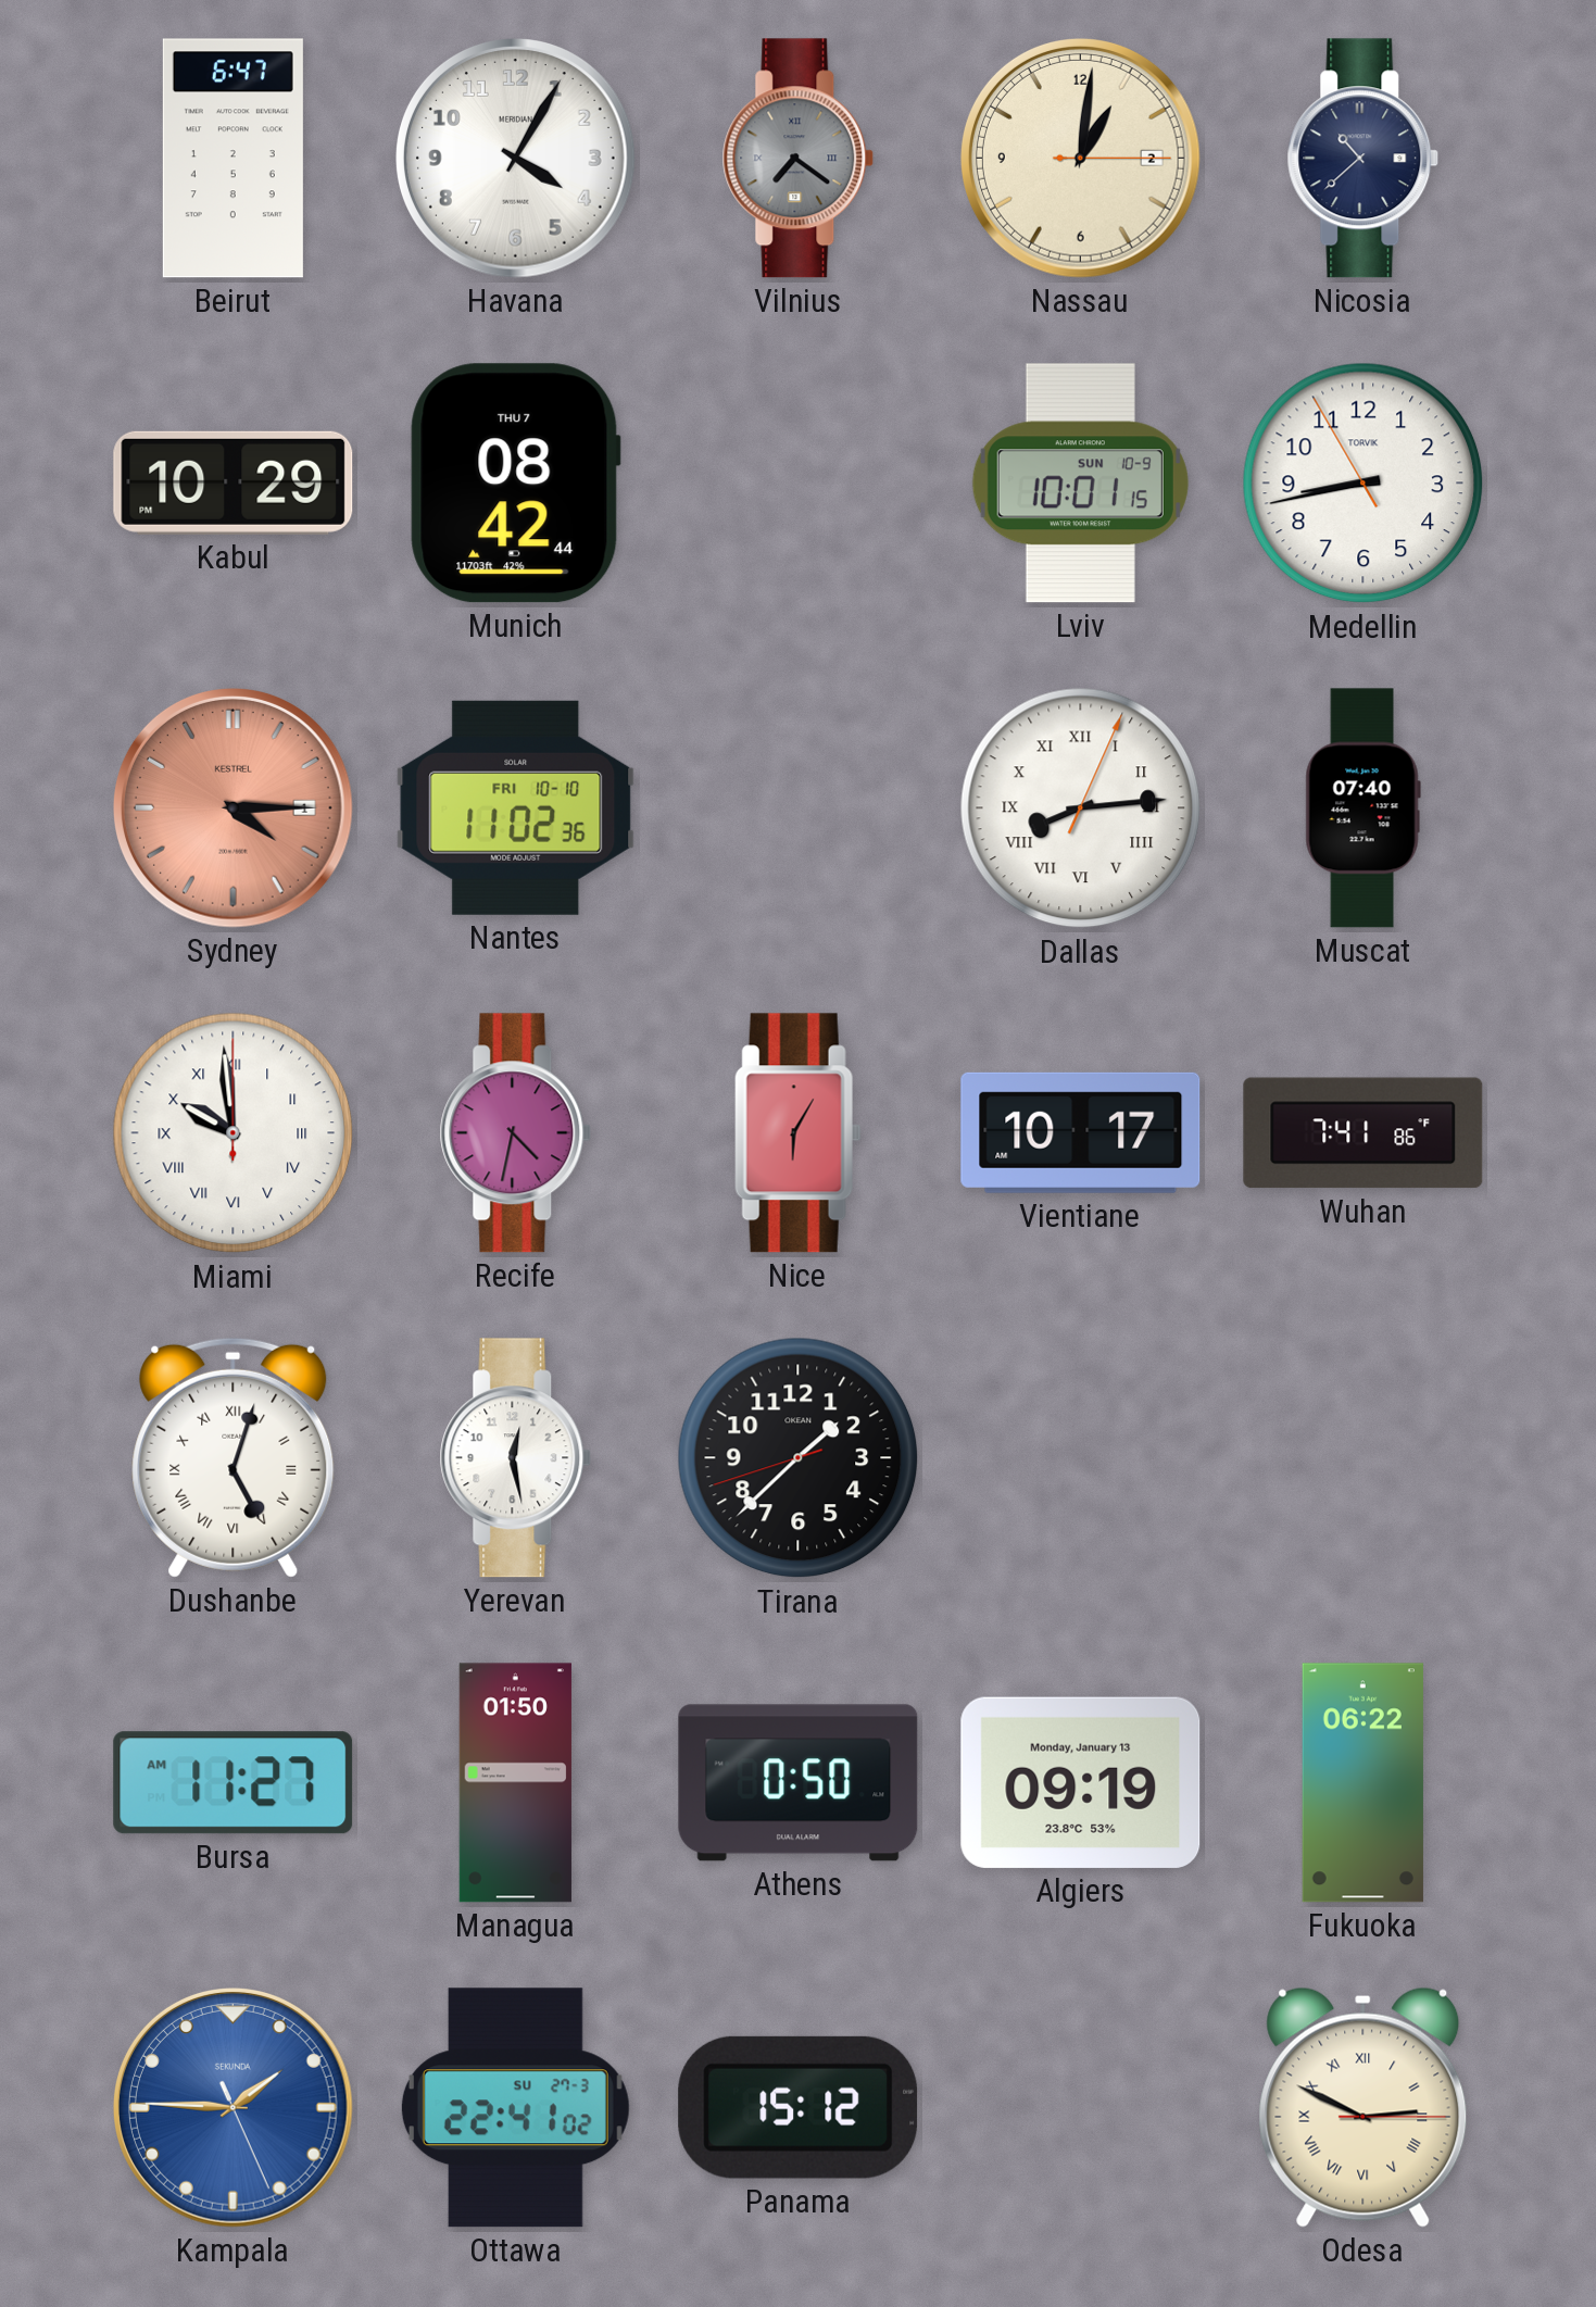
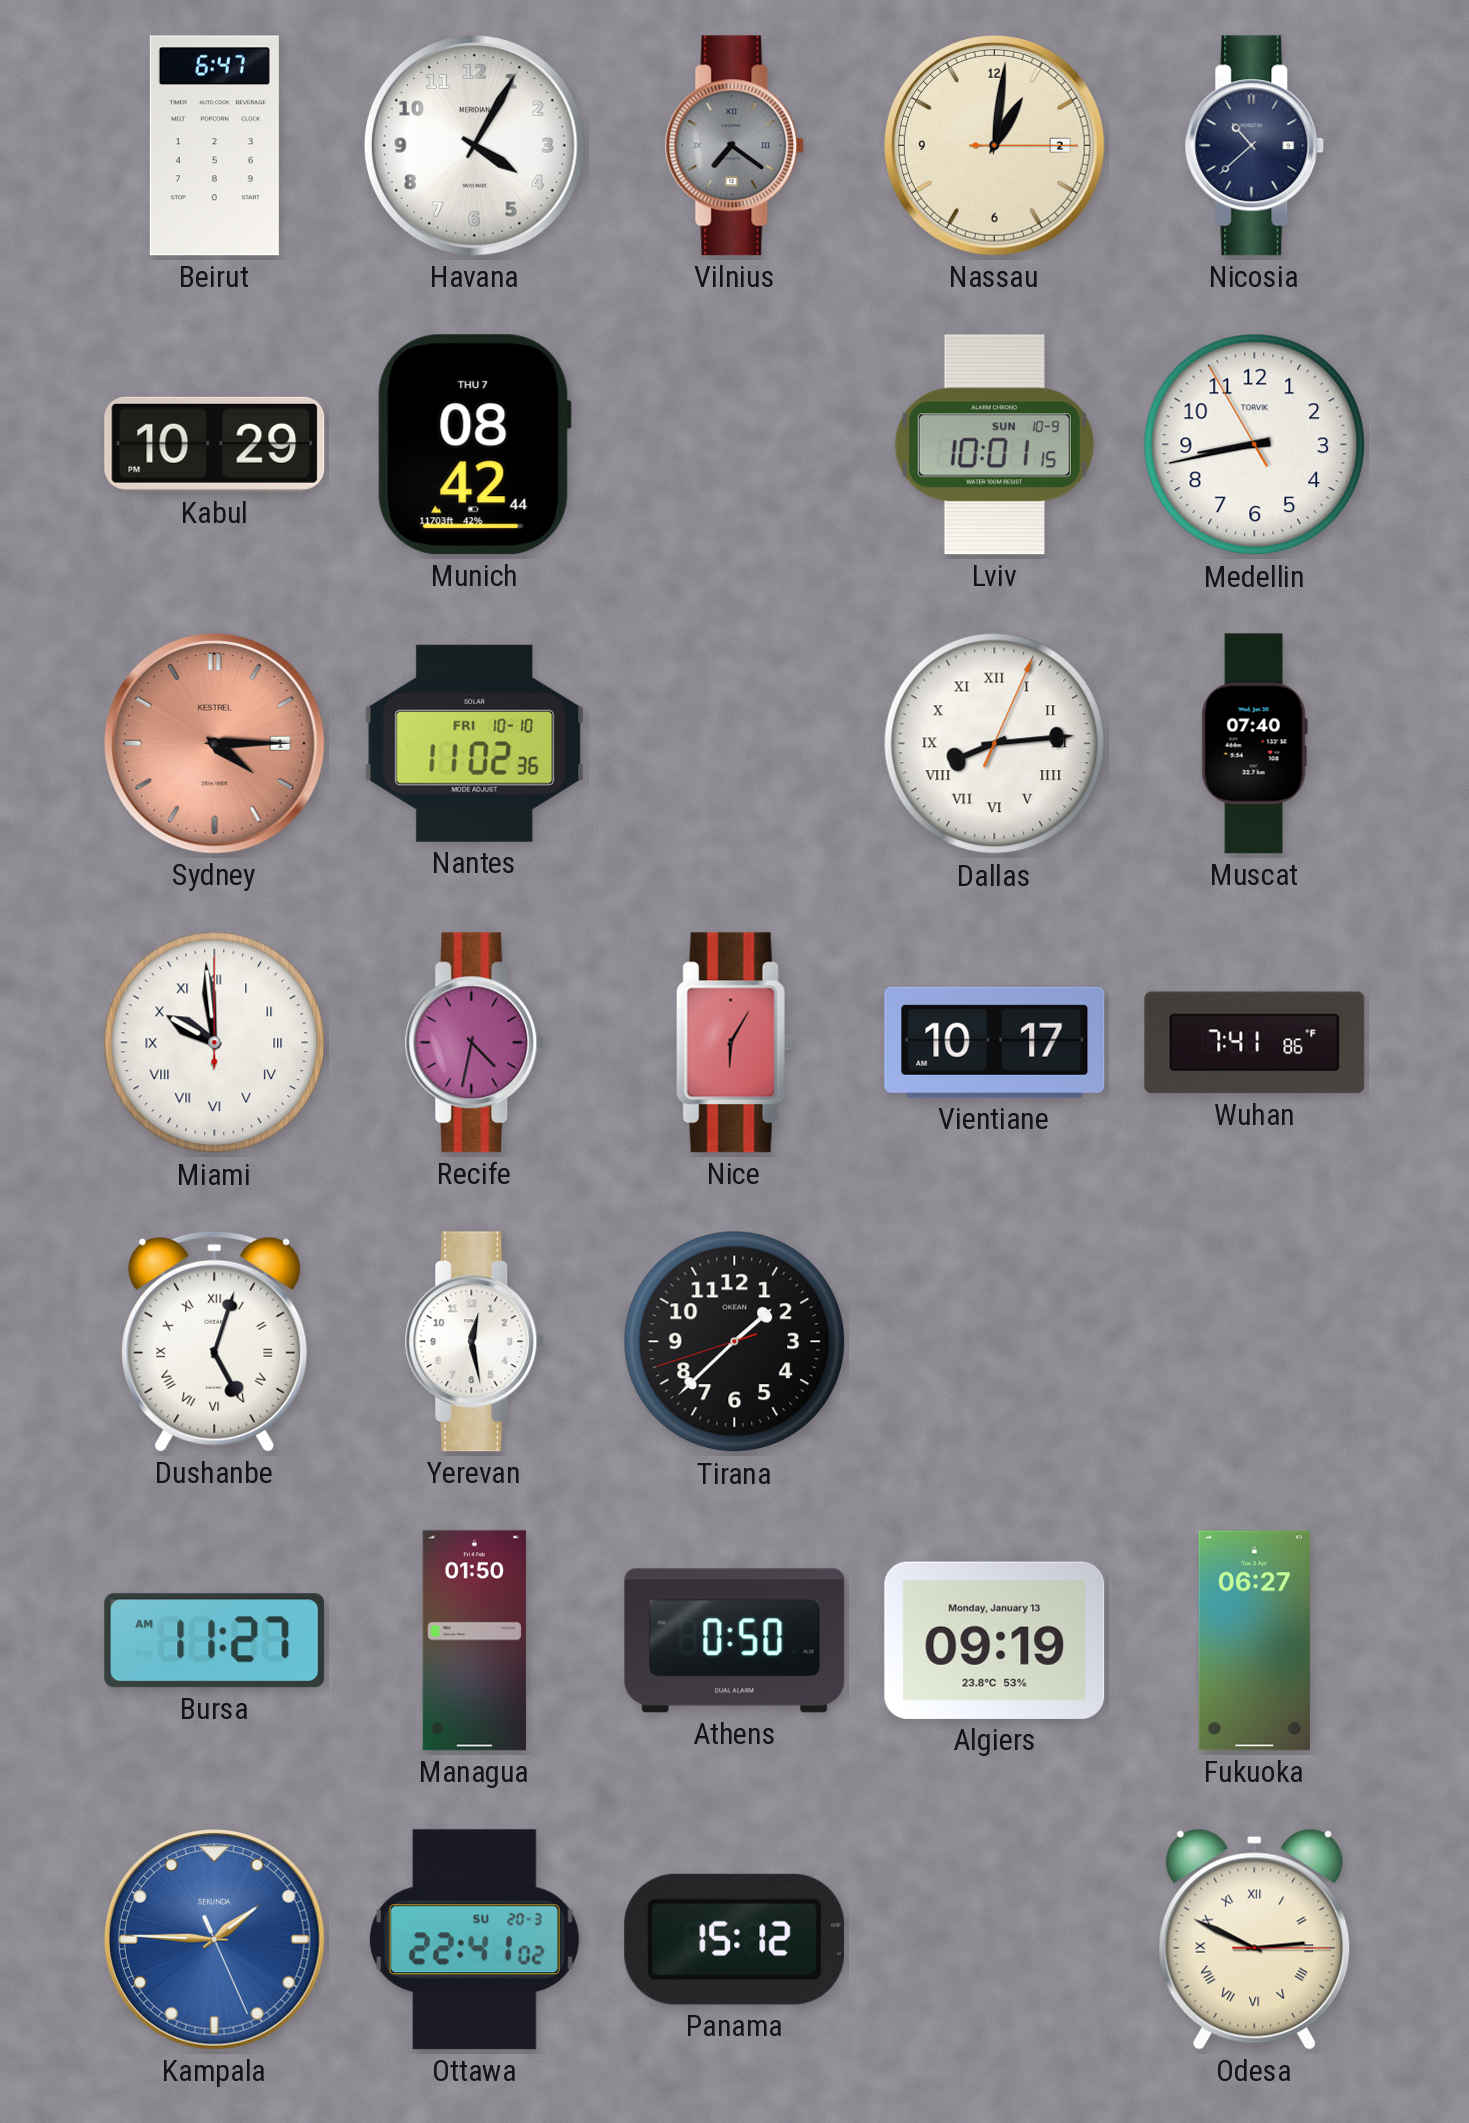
Fukuoka: 06:22 -> 06:27
Ottawa date: SU 27-3 -> SU 20-3
